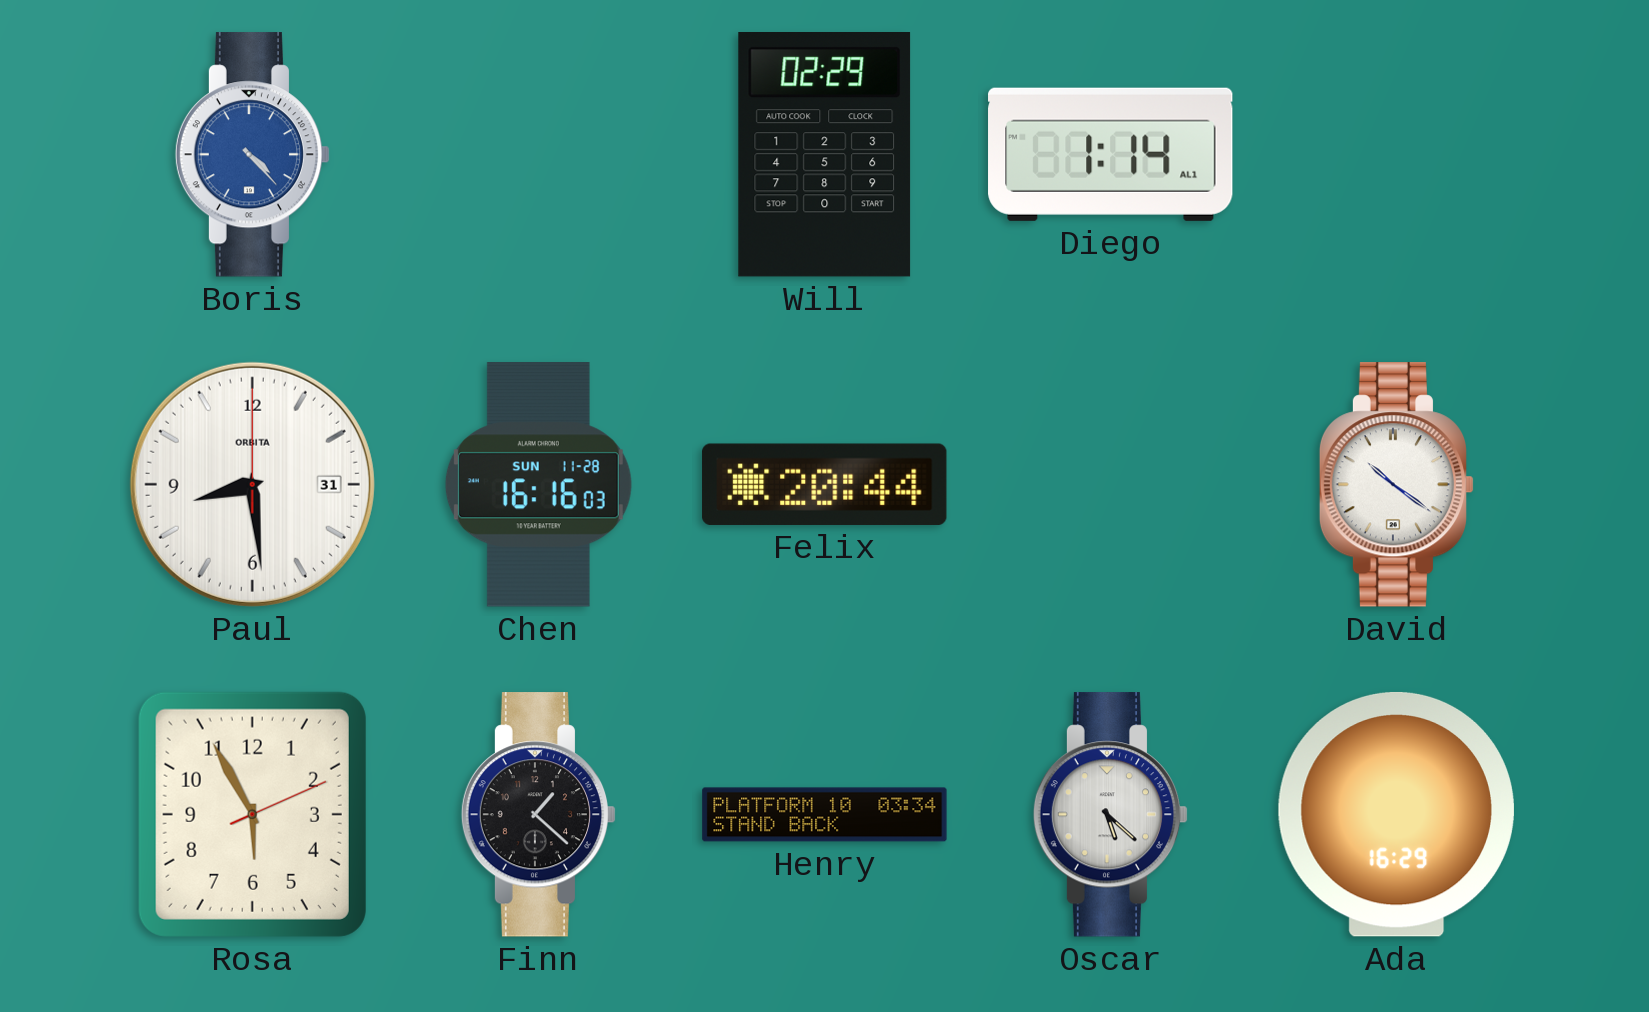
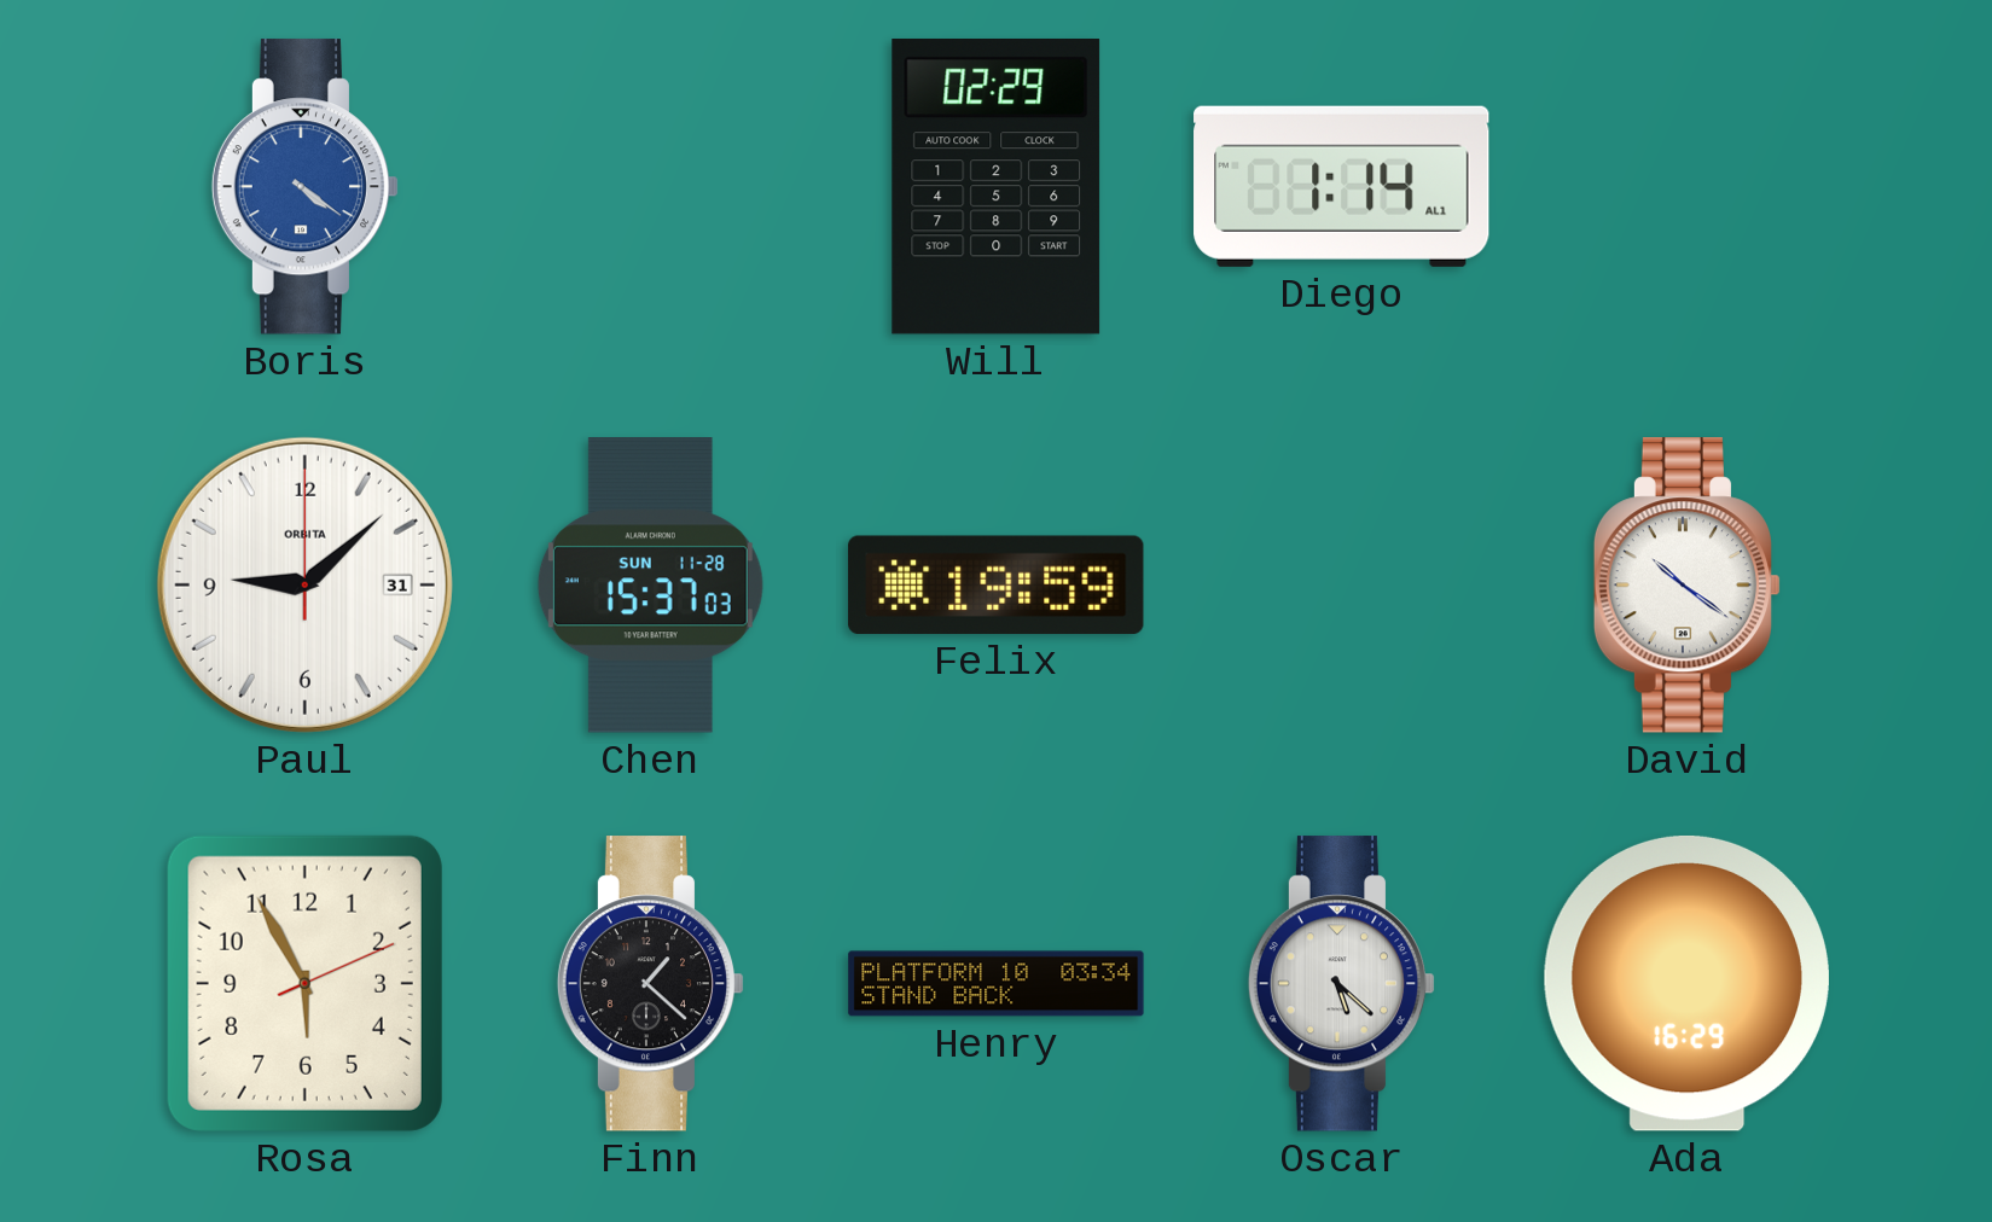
Boris: 4:23 -> 4:21
Paul: 8:29 -> 9:08
Chen: 16:16 -> 15:37
Felix: 20:44 -> 19:59
